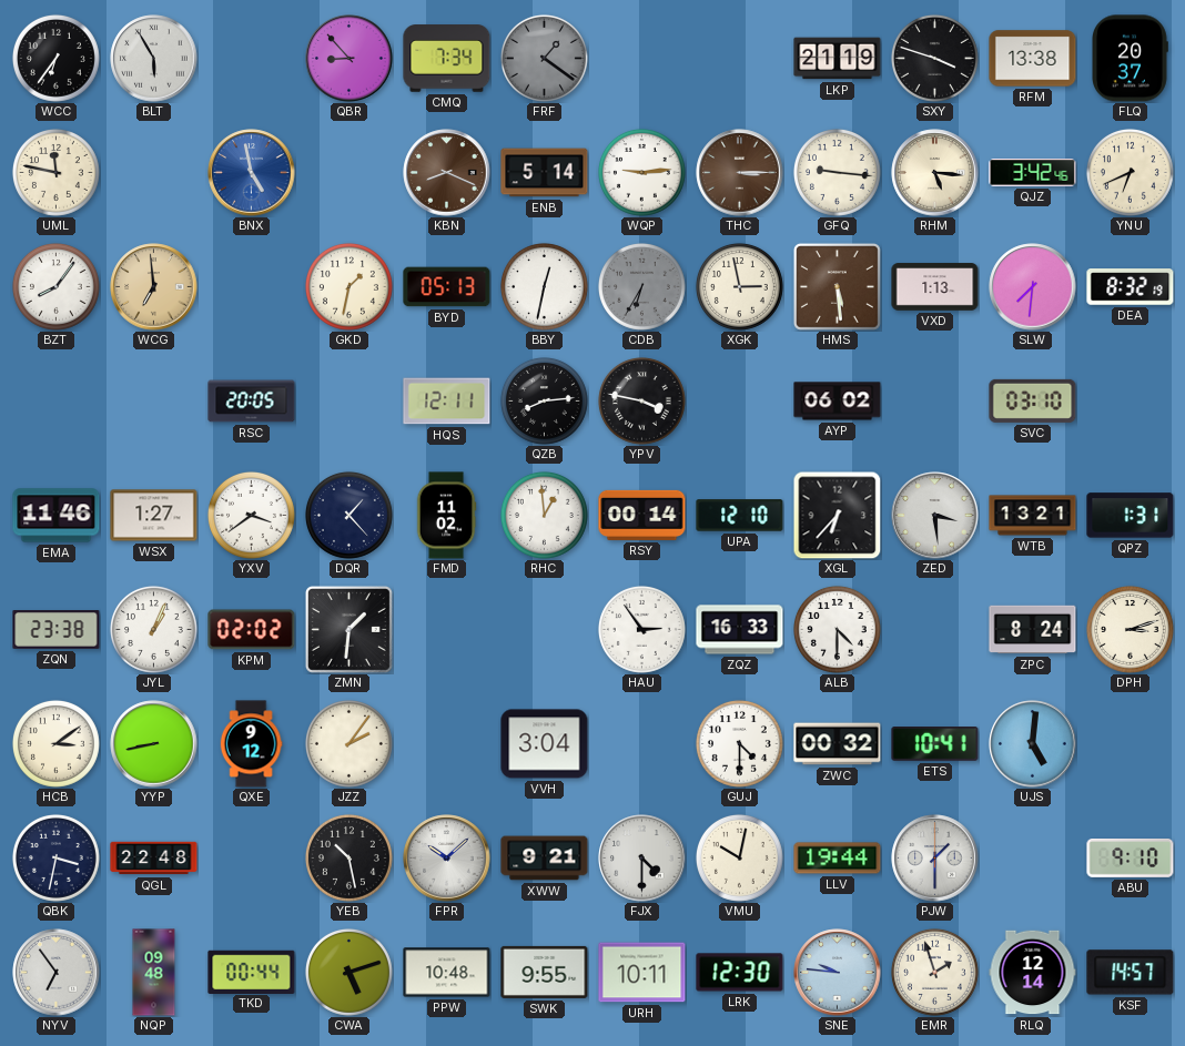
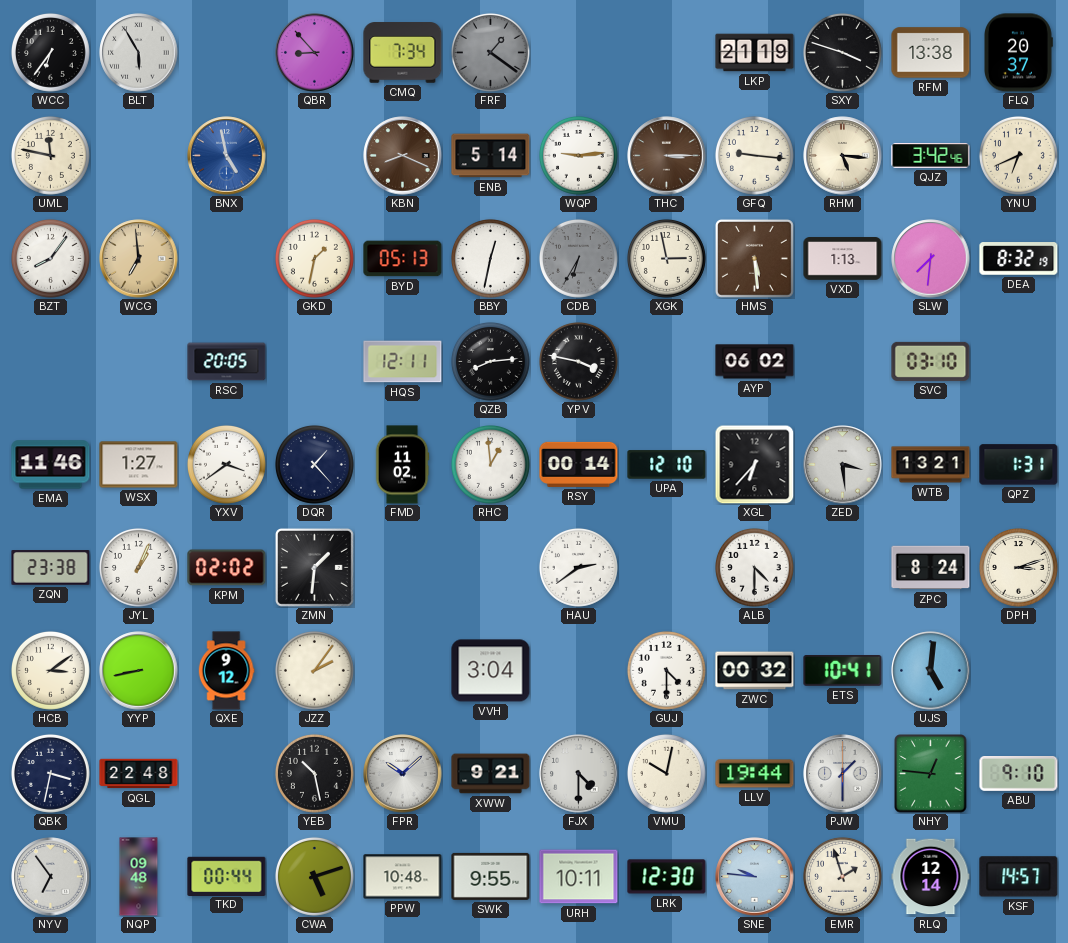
HAU: 2:54 -> 2:39
ZQZ: 16:33 -> none
NHY: none -> 12:46
